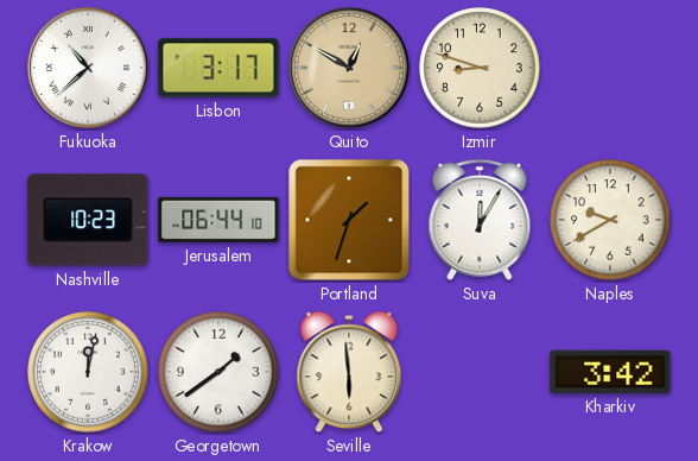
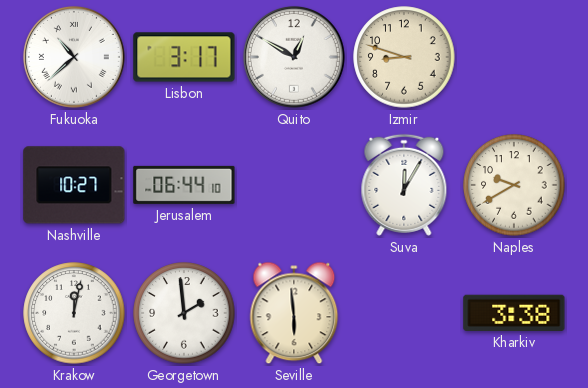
Quito dial: champagne -> white
Nashville: 10:23 -> 10:27
Portland: 1:33 -> none
Georgetown: 1:39 -> 1:59
Kharkiv: 3:42 -> 3:38
